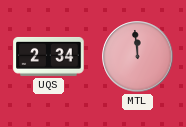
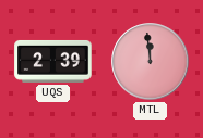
UQS: 2:34 -> 2:39
